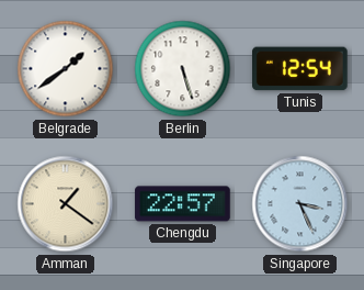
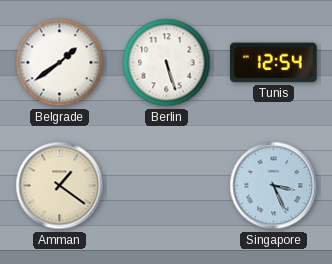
Chengdu: 22:57 -> none
